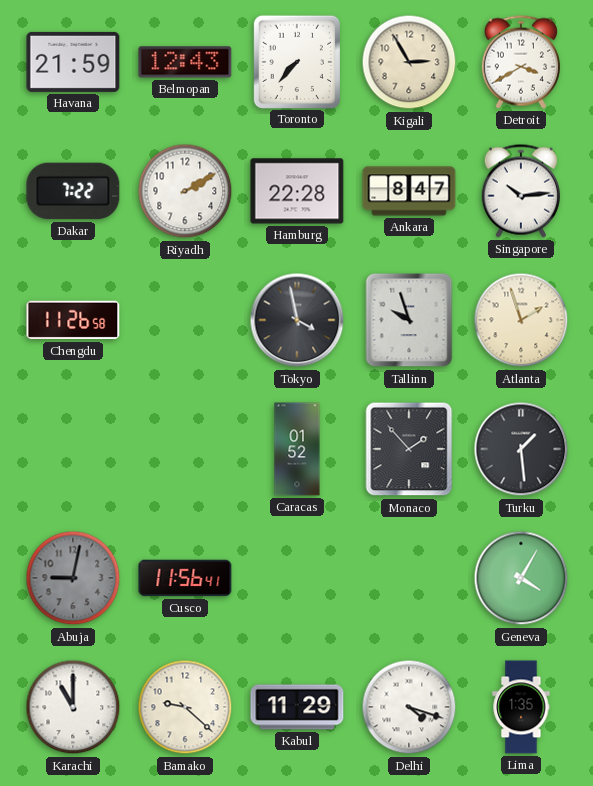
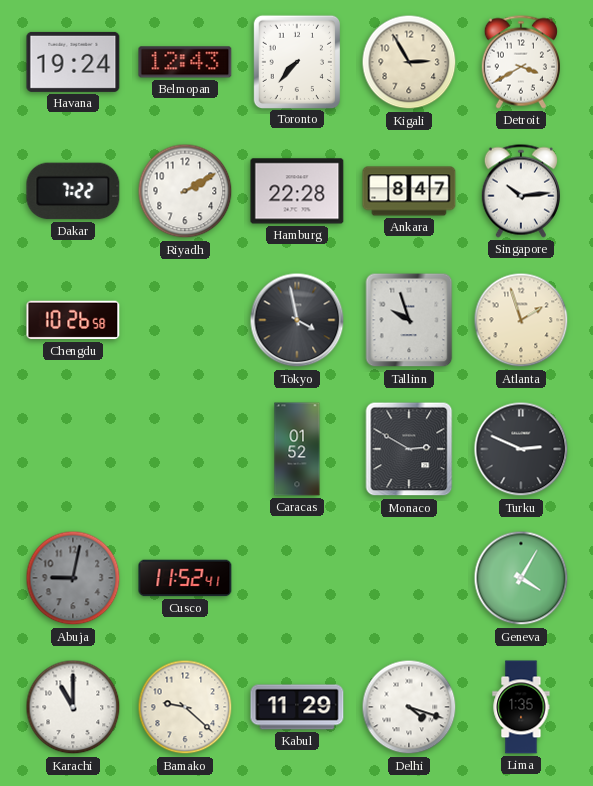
Havana: 21:59 -> 19:24
Chengdu: 11:26 -> 10:26
Monaco: 1:53 -> 2:50
Turku: 1:29 -> 2:49
Cusco: 11:56 -> 11:52
